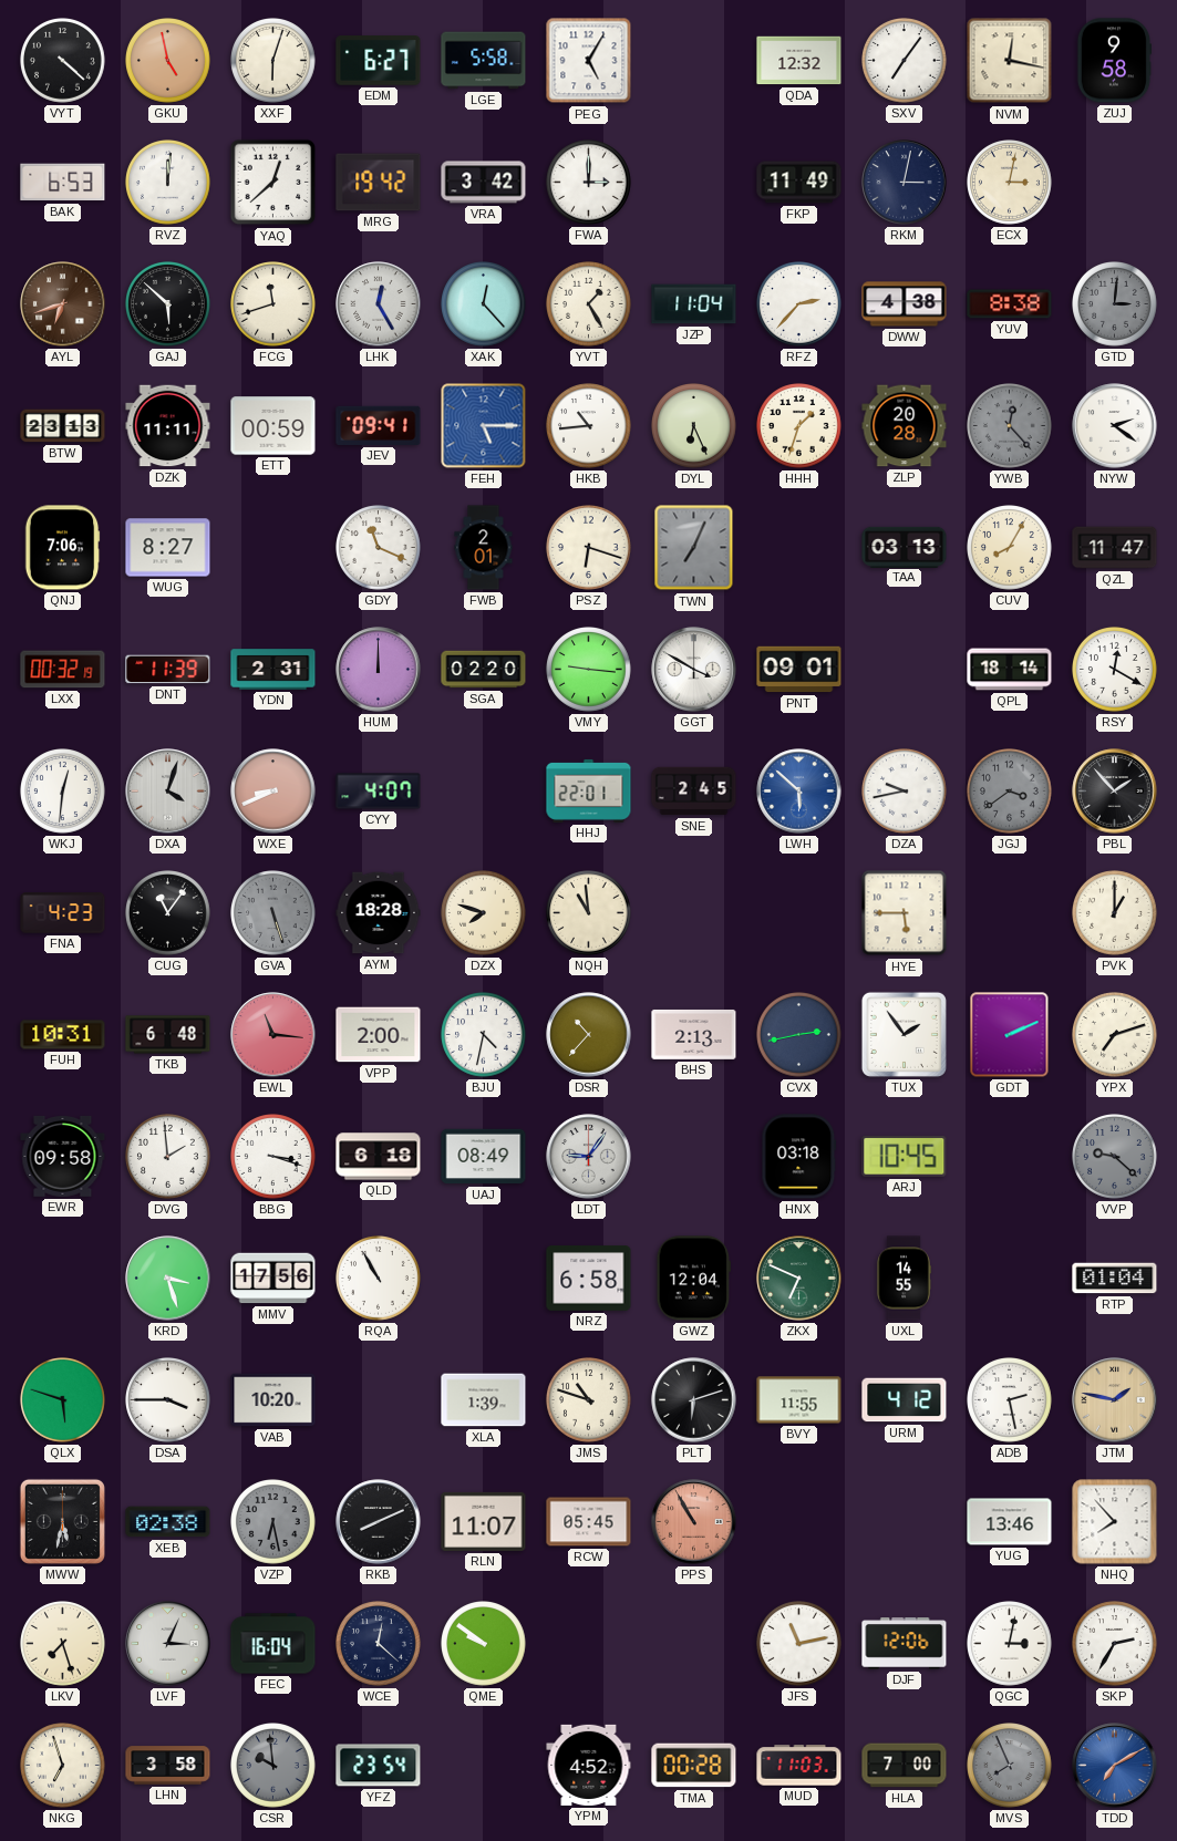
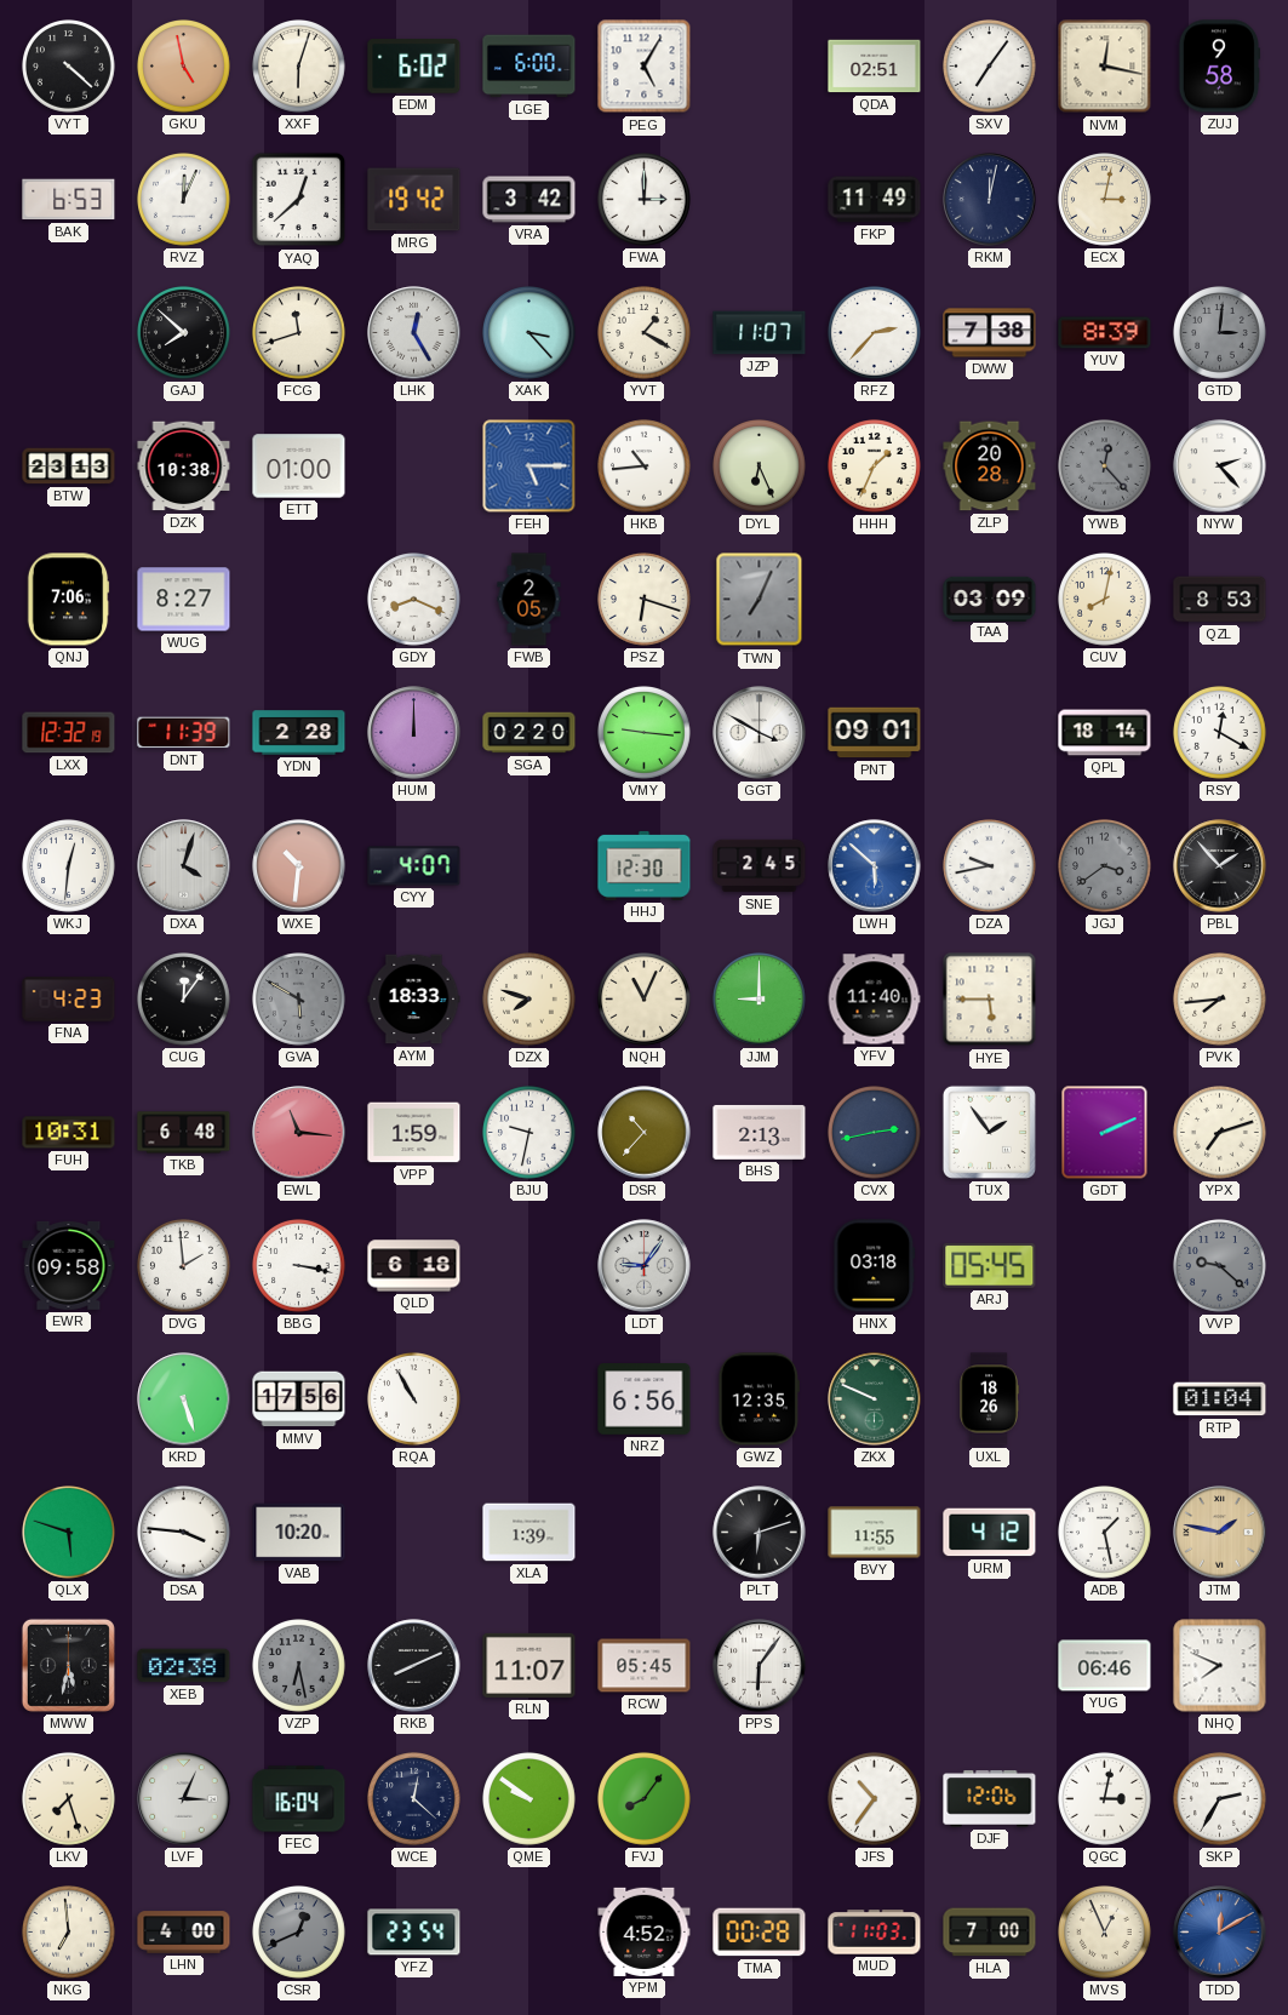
EDM: 6:27 -> 6:02
LGE: 5:58 -> 6:00
QDA: 12:32 -> 02:51
RVZ: 12:01 -> 12:04
RKM: 3:02 -> 12:02
AYL: 6:42 -> none
GAJ: 5:52 -> 7:52
XAK: 12:23 -> 3:23
YVT: 1:25 -> 1:20
JZP: 11:04 -> 11:07
DWW: 4:38 -> 7:38
YUV: 8:38 -> 8:39
DZK: 11:11 -> 10:38
ETT: 00:59 -> 01:00
JEV: 09:41 -> none
HHH: 1:33 -> 1:34
NYW: 2:21 -> 2:23
GDY: 11:19 -> 8:19
FWB: 2:01 -> 2:05
TAA: 03:13 -> 03:09
CUV: 8:05 -> 8:02
QZL: 11:47 -> 8:53
LXX: 00:32 -> 12:32
YDN: 2:31 -> 2:28
WXE: 8:41 -> 10:31
HHJ: 22:01 -> 12:30
CUG: 11:06 -> 12:06
GVA: 5:27 -> 5:50
AYM: 18:28 -> 18:33
NQH: 10:59 -> 11:04
JJM: none -> 9:00
YFV: none -> 11:40
PVK: 1:00 -> 7:44
VPP: 2:00 -> 1:59
BJU: 4:32 -> 9:32
BBG: 3:18 -> 3:17
UAJ: 08:49 -> none
ARJ: 10:45 -> 05:45
KRD: 3:27 -> 5:27
NRZ: 6:58 -> 6:56
GWZ: 12:04 -> 12:35
ZKX: 6:49 -> 9:49
UXL: 14:55 -> 18:26
DSA: 3:45 -> 3:46
JMS: 10:48 -> none
ADB: 2:28 -> 1:28
PPS: 10:55 -> 6:06
PPS dial: salmon -> white
YUG: 13:46 -> 06:46
NHQ: 7:53 -> 7:49
FVJ: none -> 8:06
JFS: 11:13 -> 10:36
NKG: 6:57 -> 6:59
LHN: 3:58 -> 4:00
CSR: 9:59 -> 12:41
MVS: 7:56 -> 12:56
MVS dial: grey -> cream
TDD: 7:10 -> 12:10
